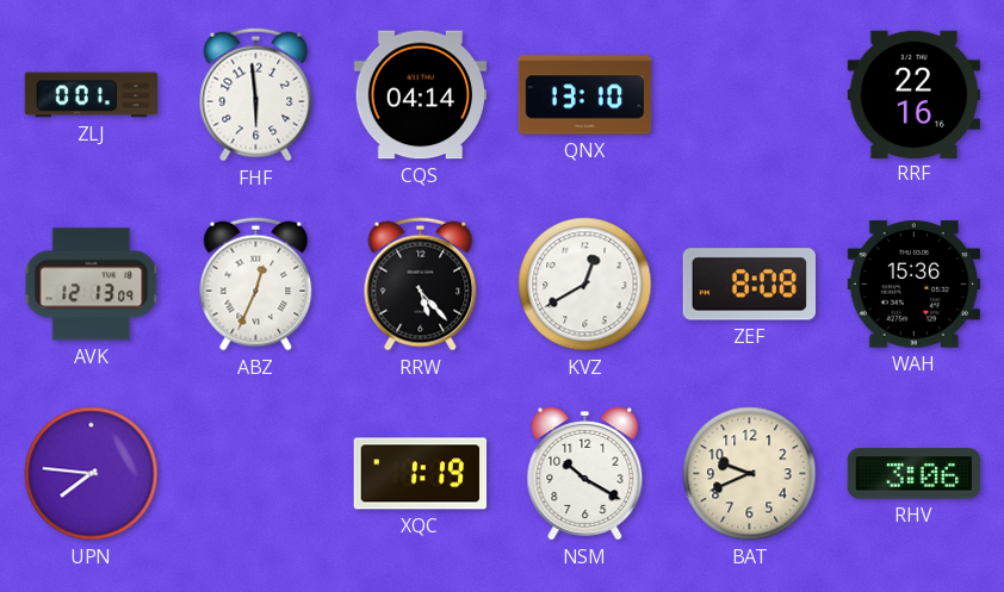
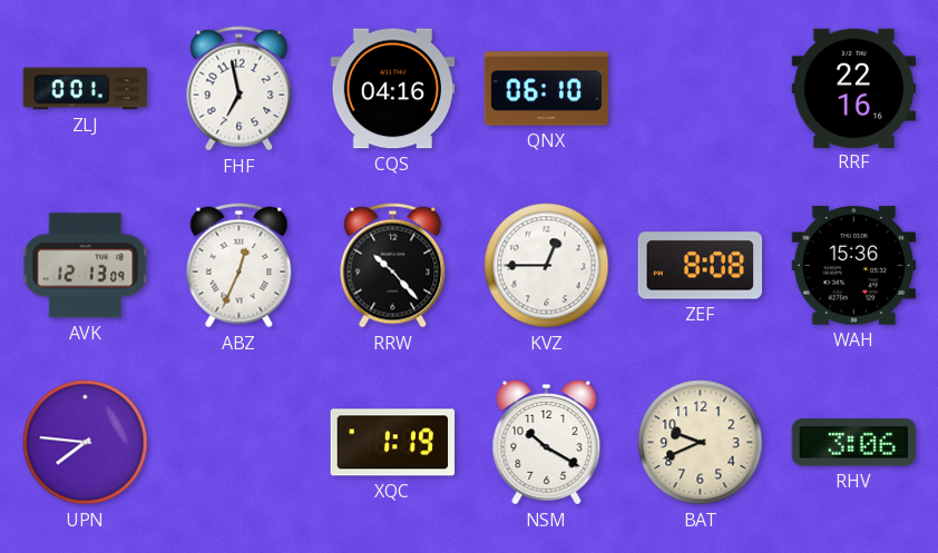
FHF: 5:59 -> 6:58
CQS: 04:14 -> 04:16
QNX: 13:10 -> 06:10
RRW: 5:23 -> 10:23
KVZ: 12:40 -> 12:45
